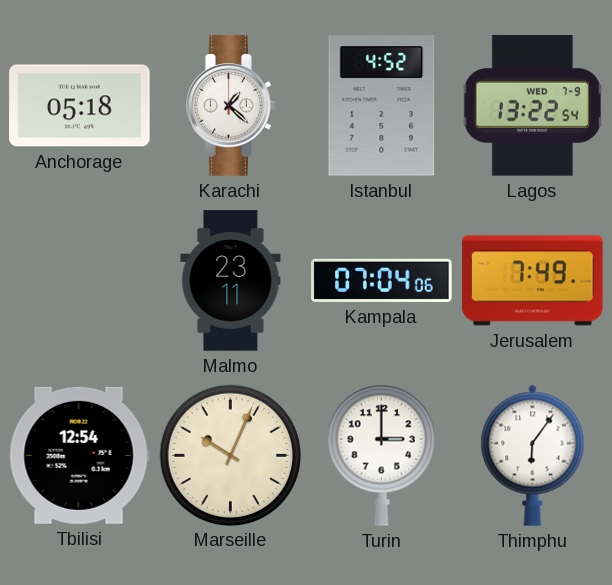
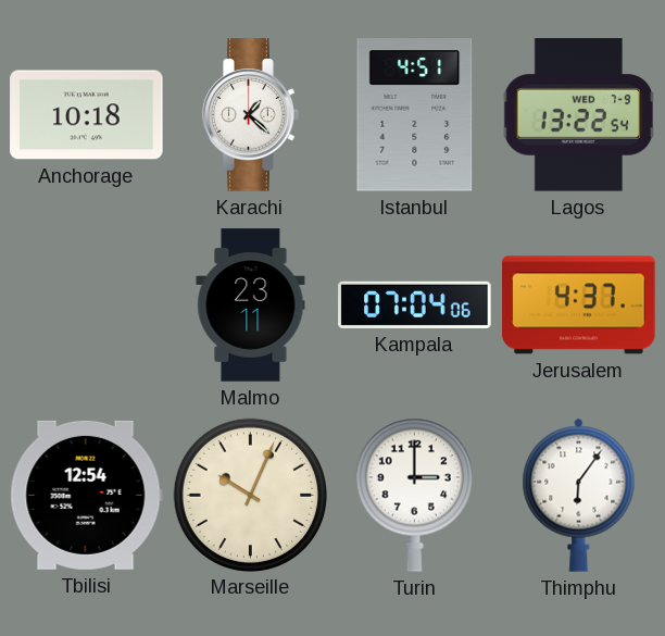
Anchorage: 05:18 -> 10:18
Istanbul: 4:52 -> 4:51
Jerusalem: 7:49 -> 4:37
